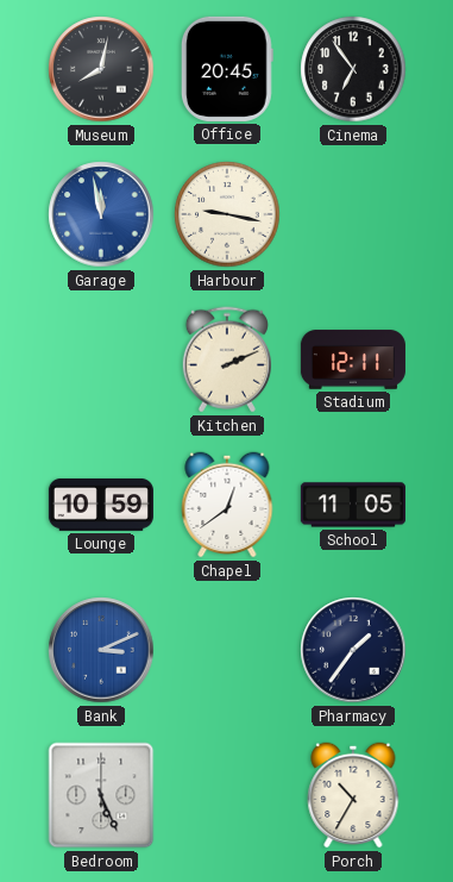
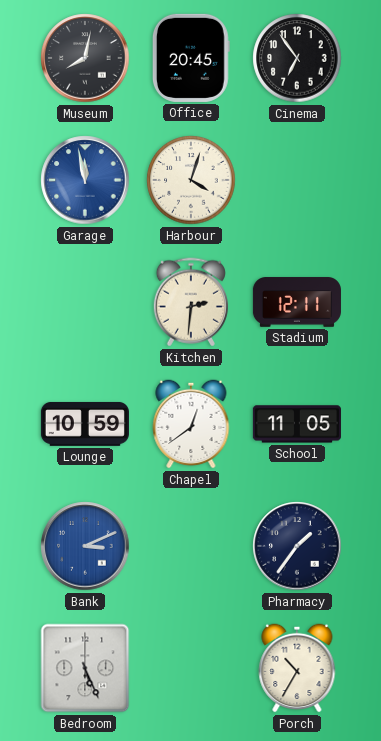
Harbour: 9:17 -> 4:03
Kitchen: 2:11 -> 2:31
